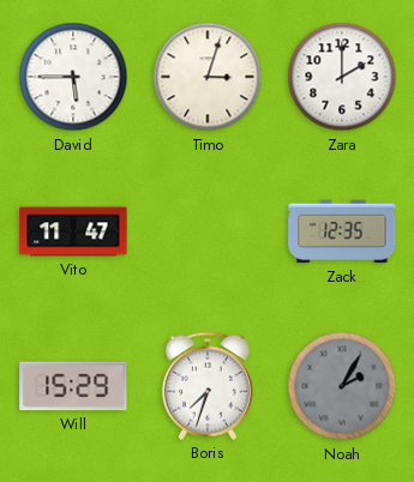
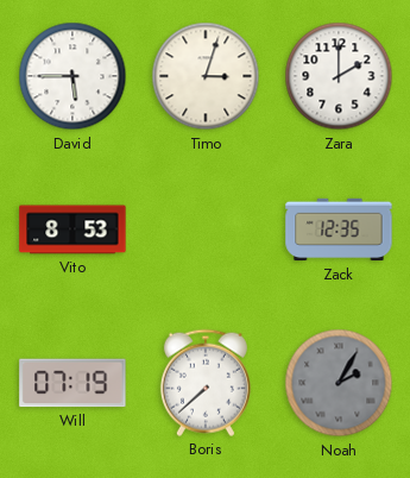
Vito: 11:47 -> 8:53
Will: 15:29 -> 07:19
Boris: 7:33 -> 7:38
